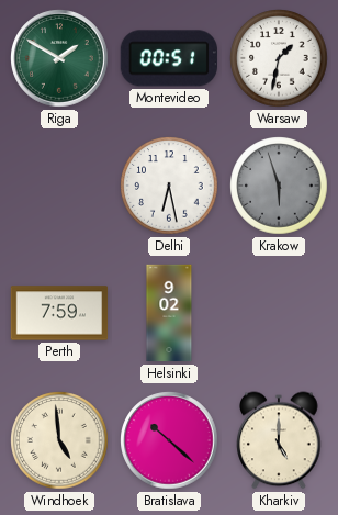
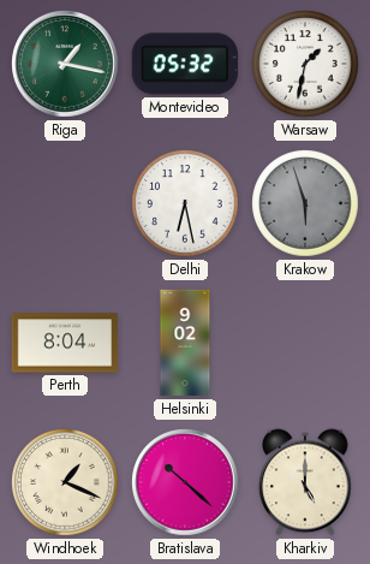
Riga: 1:50 -> 1:17
Montevideo: 00:51 -> 05:32
Perth: 7:59 -> 8:04
Windhoek: 4:59 -> 1:19
